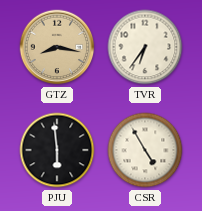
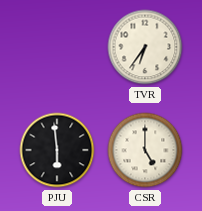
GTZ: 8:17 -> none
CSR: 4:55 -> 5:00
